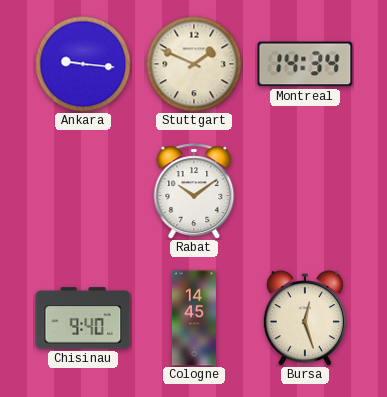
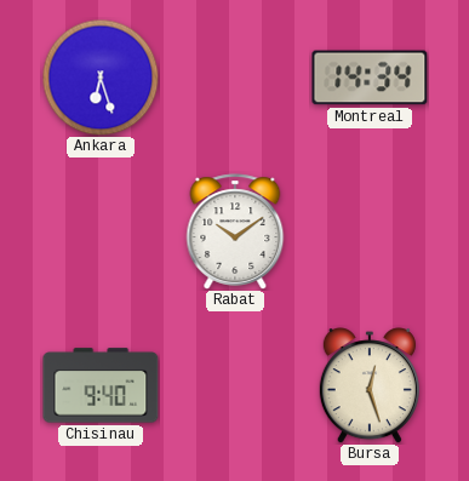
Ankara: 9:16 -> 6:27
Stuttgart: 1:49 -> none
Cologne: 14:45 -> none
